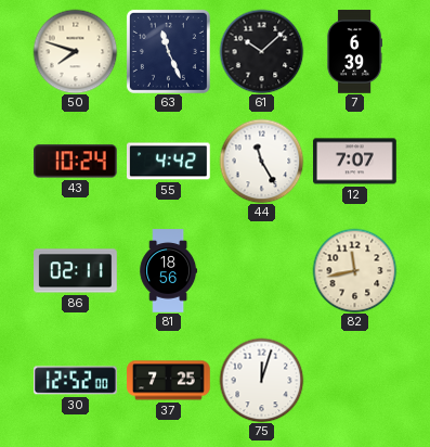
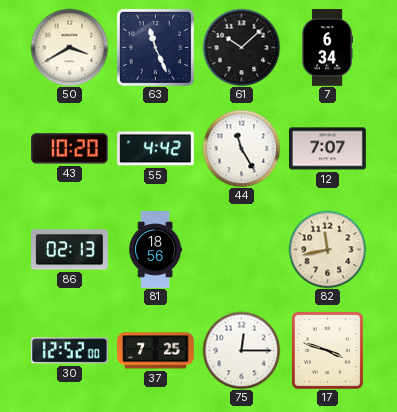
50: 7:48 -> 3:40
7: 6:39 -> 6:34
43: 10:24 -> 10:20
86: 02:11 -> 02:13
75: 12:03 -> 12:15
17: none -> 3:48
